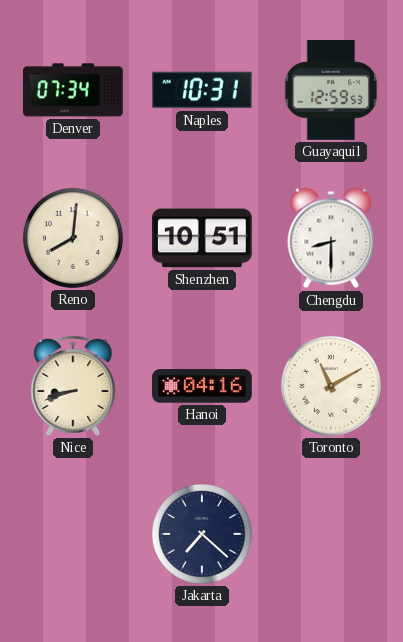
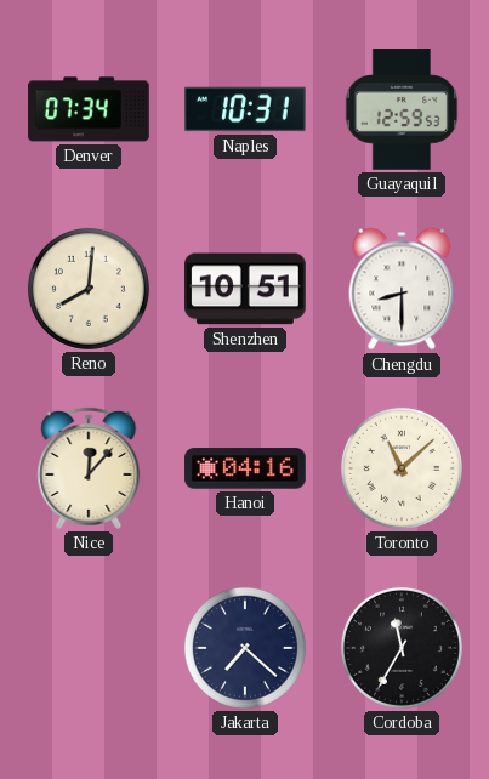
Nice: 8:42 -> 12:07
Toronto: 11:10 -> 11:08
Cordoba: none -> 11:35
